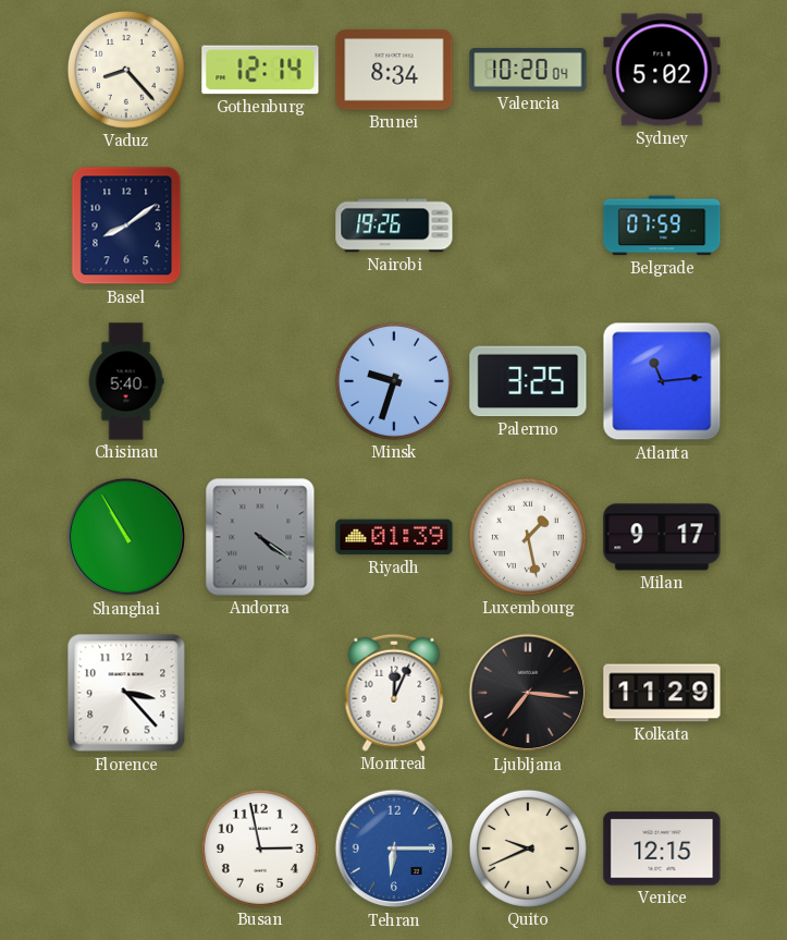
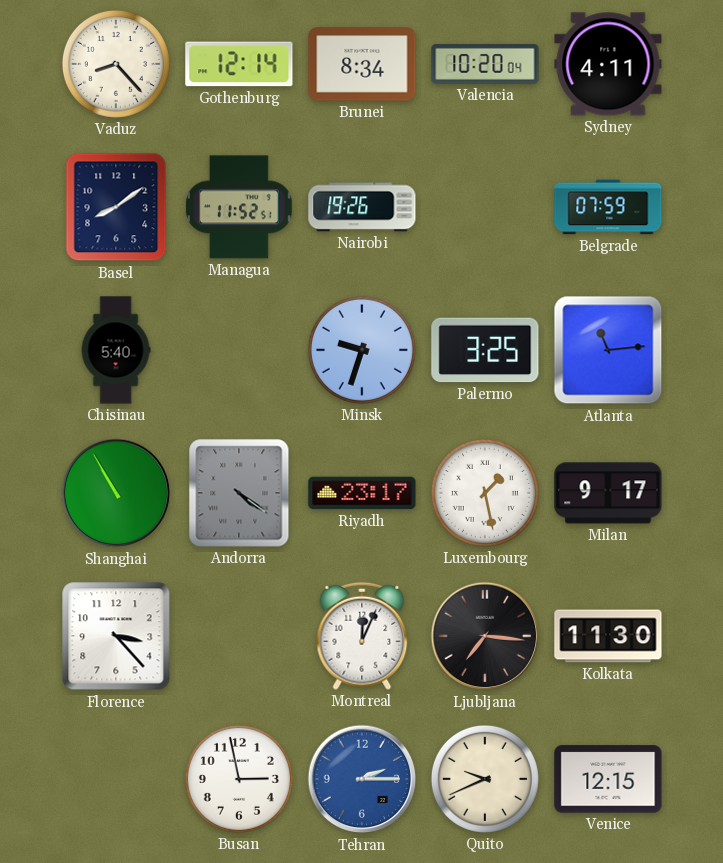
Sydney: 5:02 -> 4:11
Managua: none -> 11:52
Riyadh: 01:39 -> 23:17
Kolkata: 11:29 -> 11:30
Tehran: 6:15 -> 2:15
